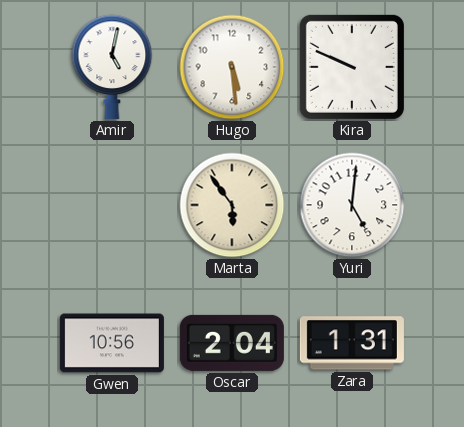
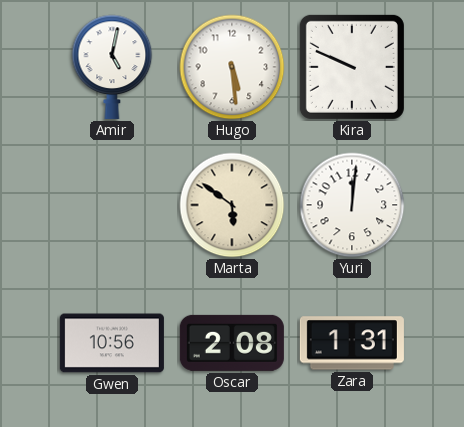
Marta: 5:54 -> 5:51
Yuri: 5:01 -> 12:01
Oscar: 2:04 -> 2:08
